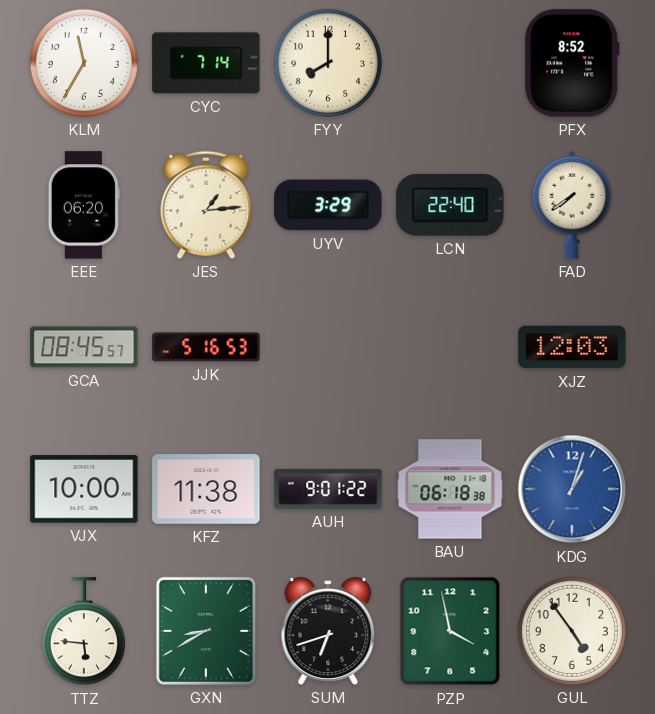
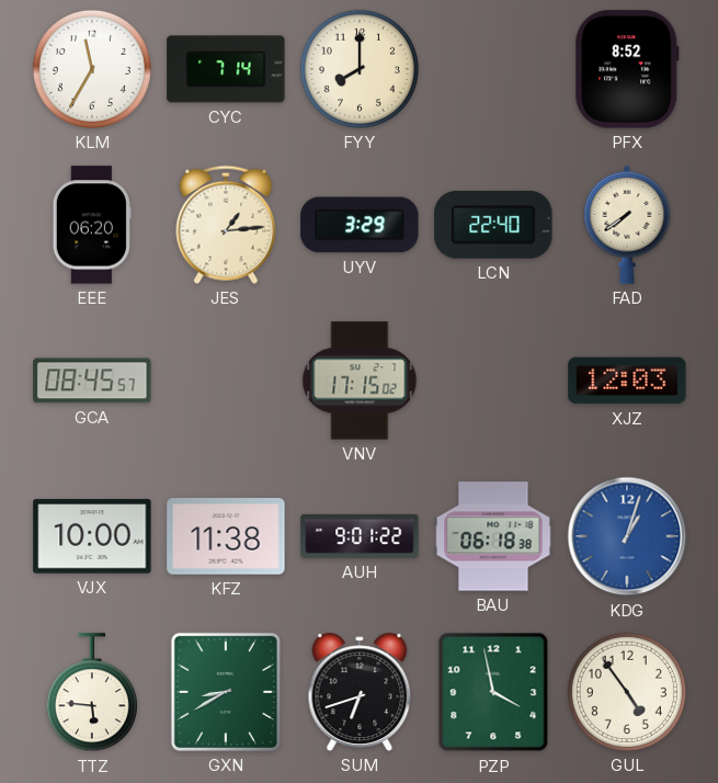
JJK: 5:16 -> none
VNV: none -> 17:15
